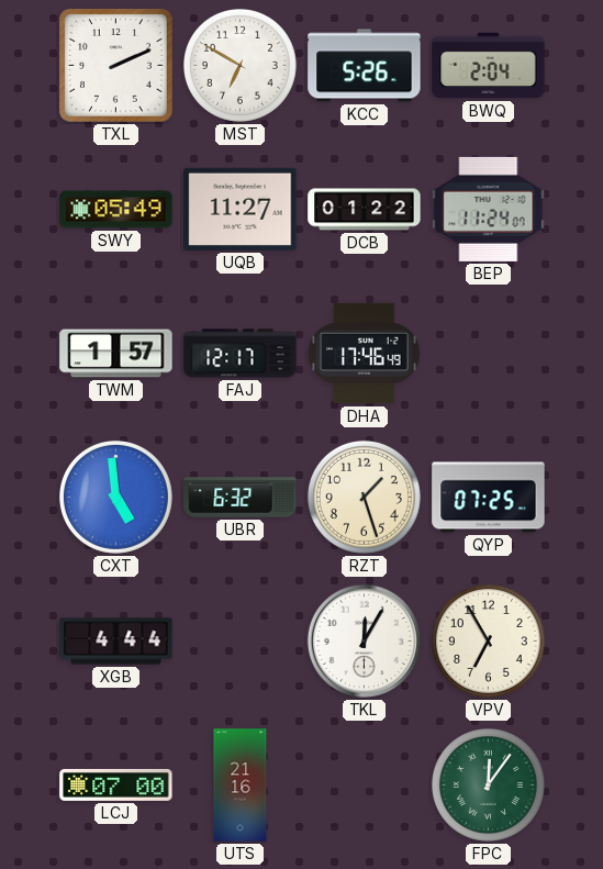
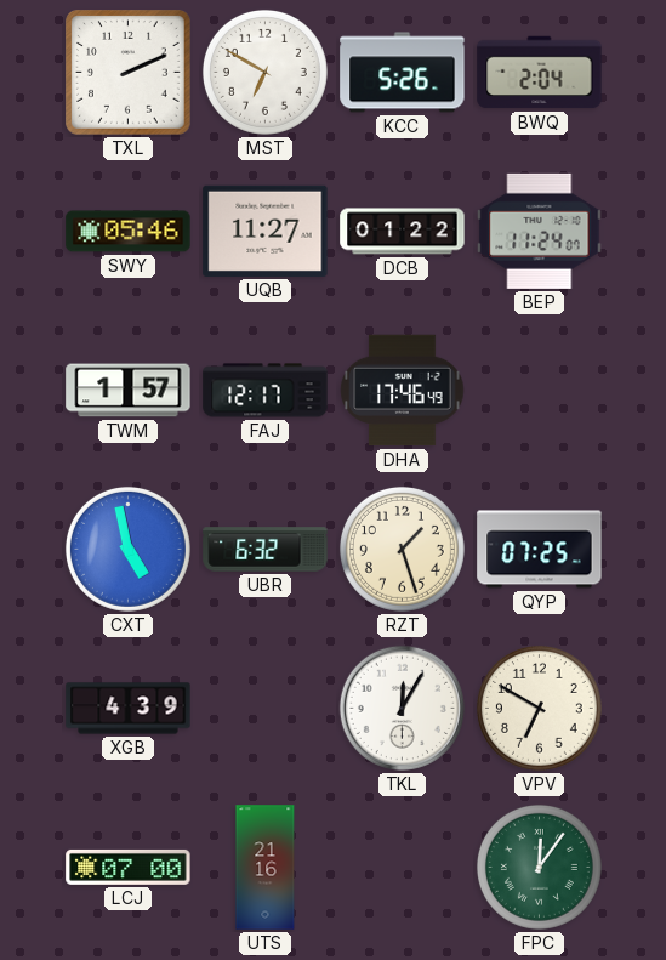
SWY: 05:49 -> 05:46
CXT: 4:59 -> 4:58
XGB: 4:44 -> 4:39
VPV: 6:55 -> 6:50
